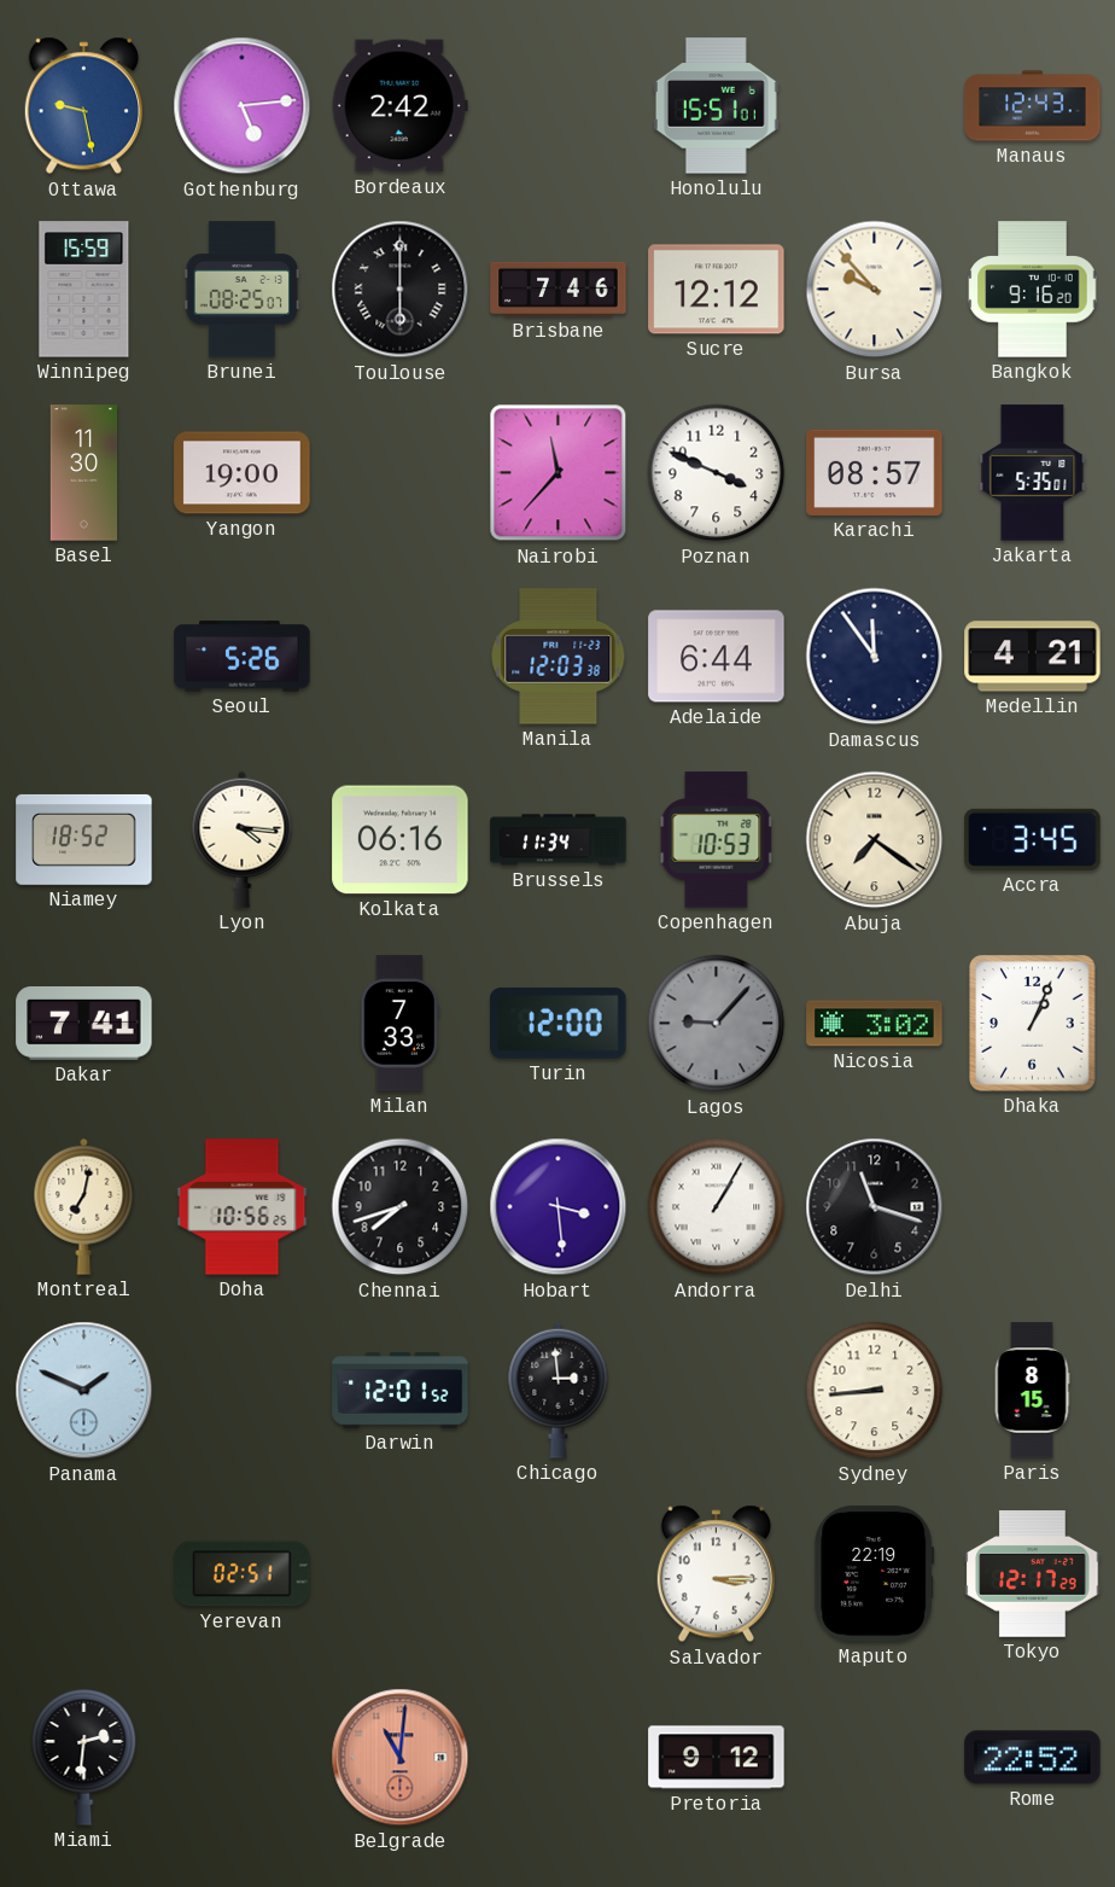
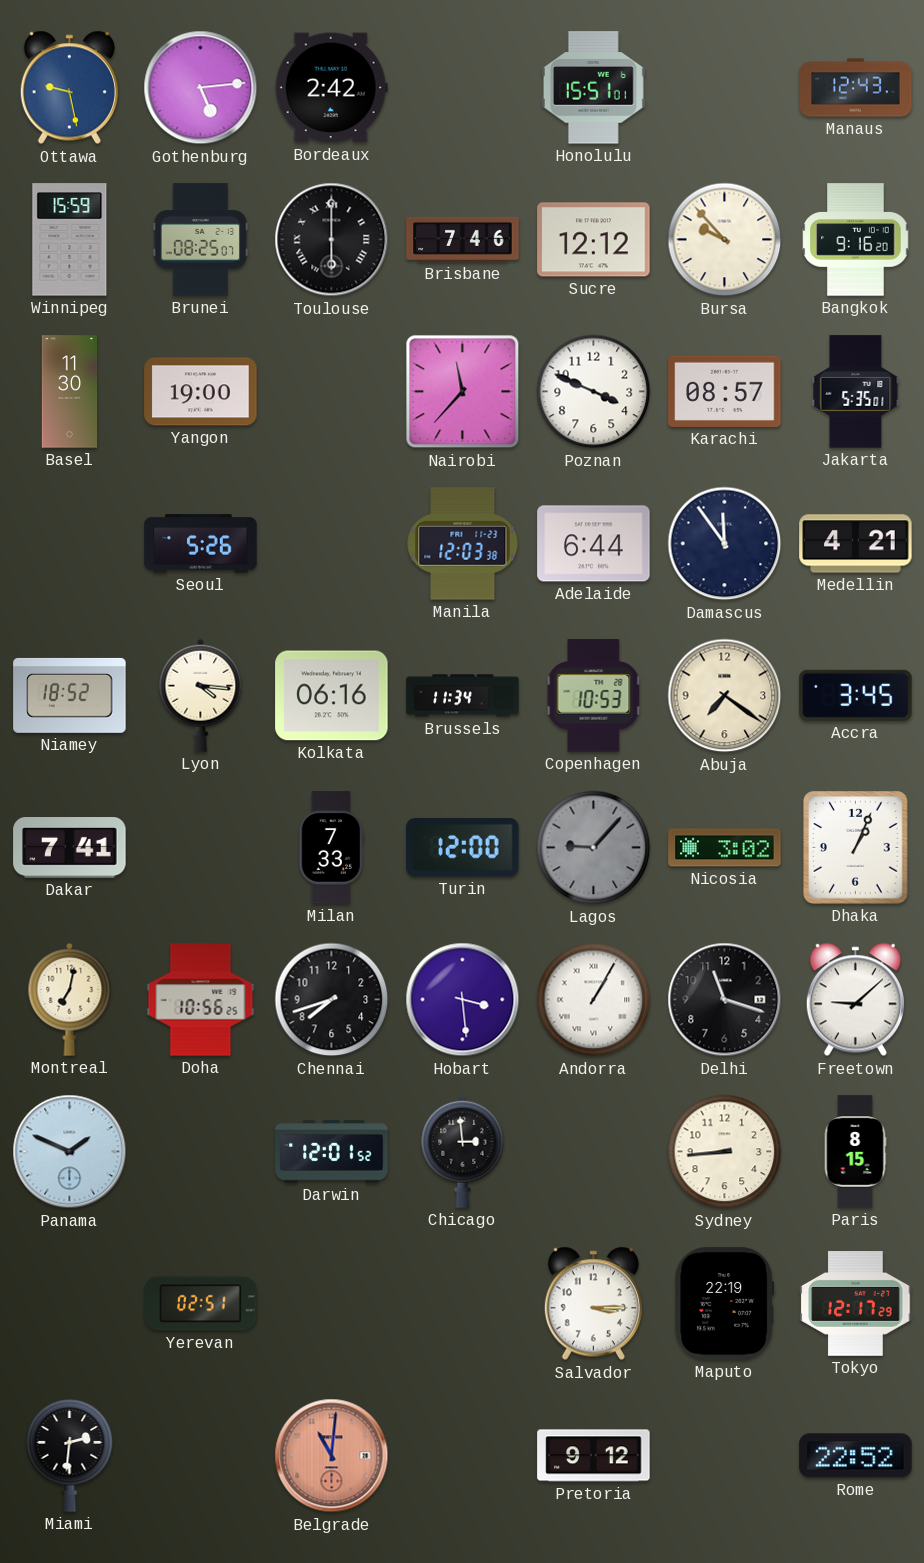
Freetown: none -> 9:08
